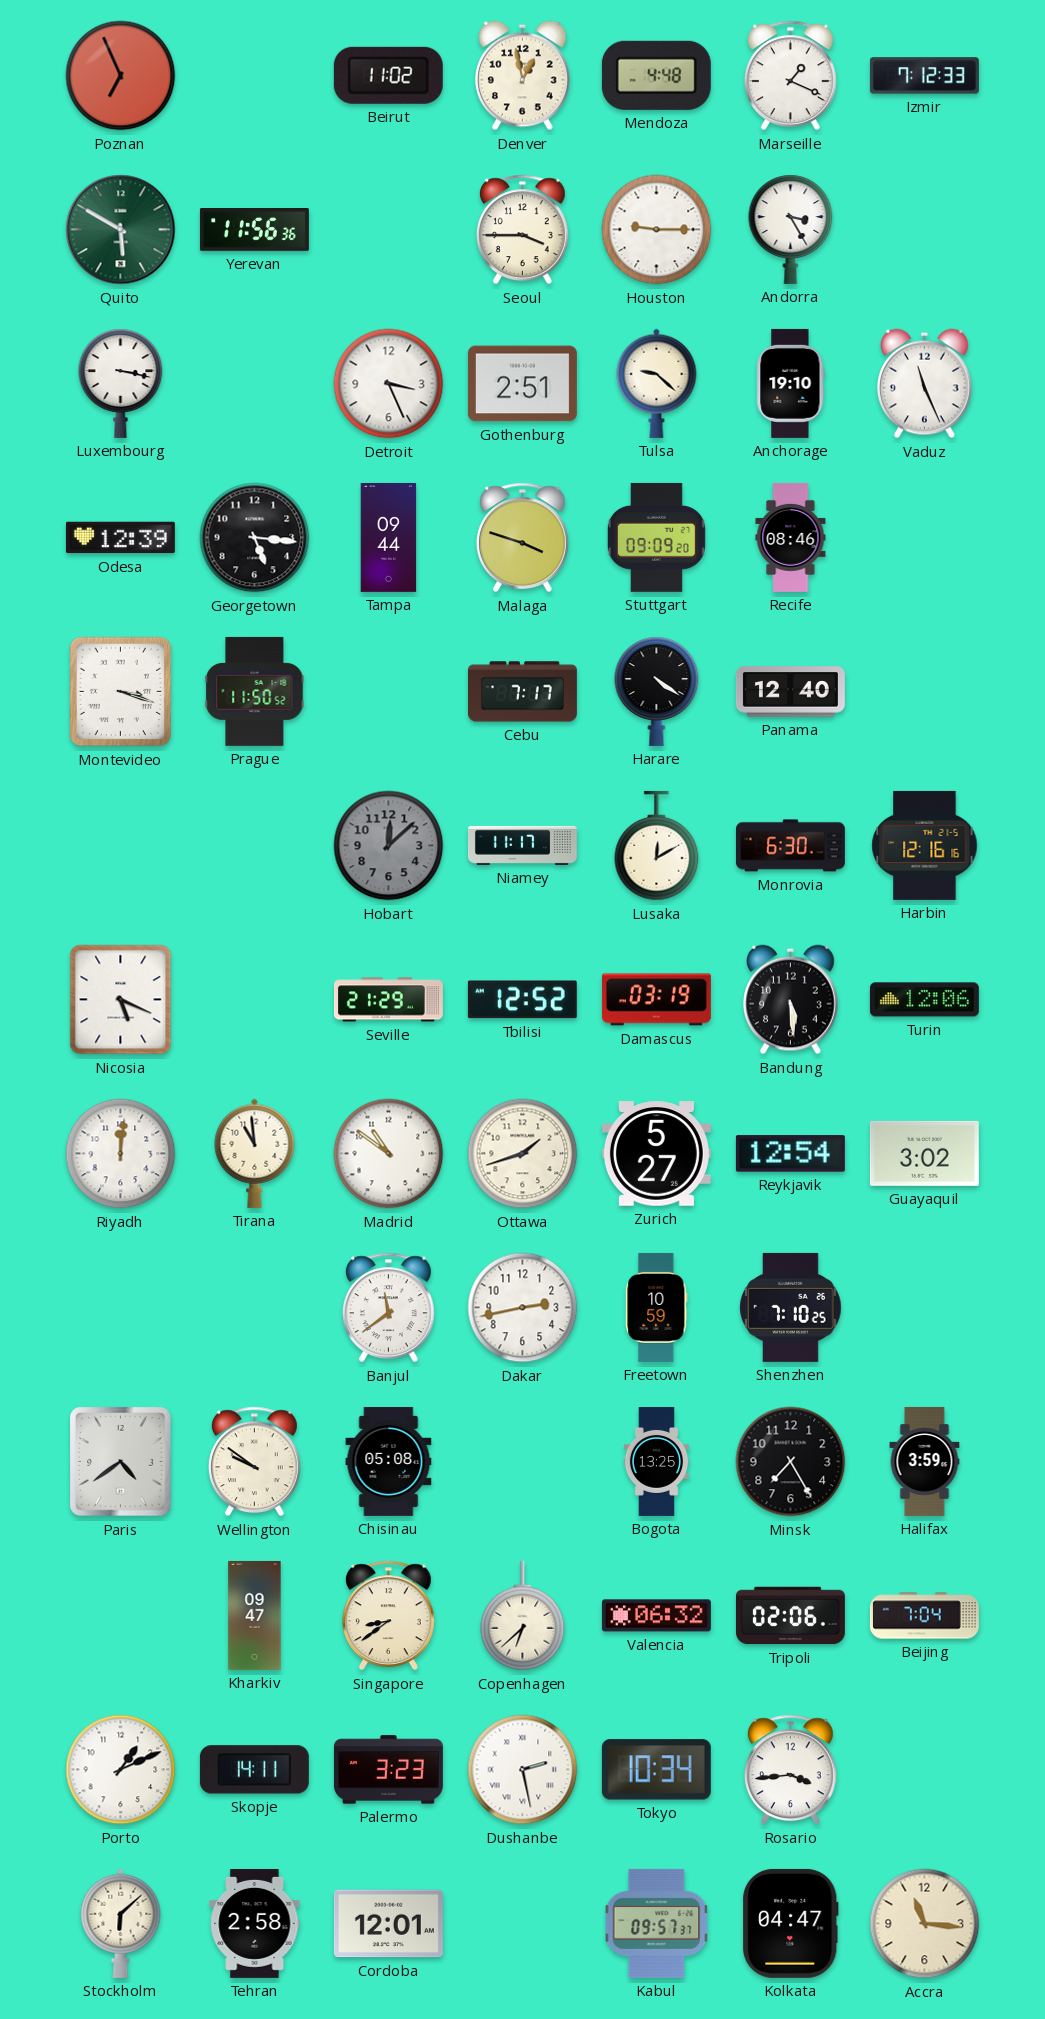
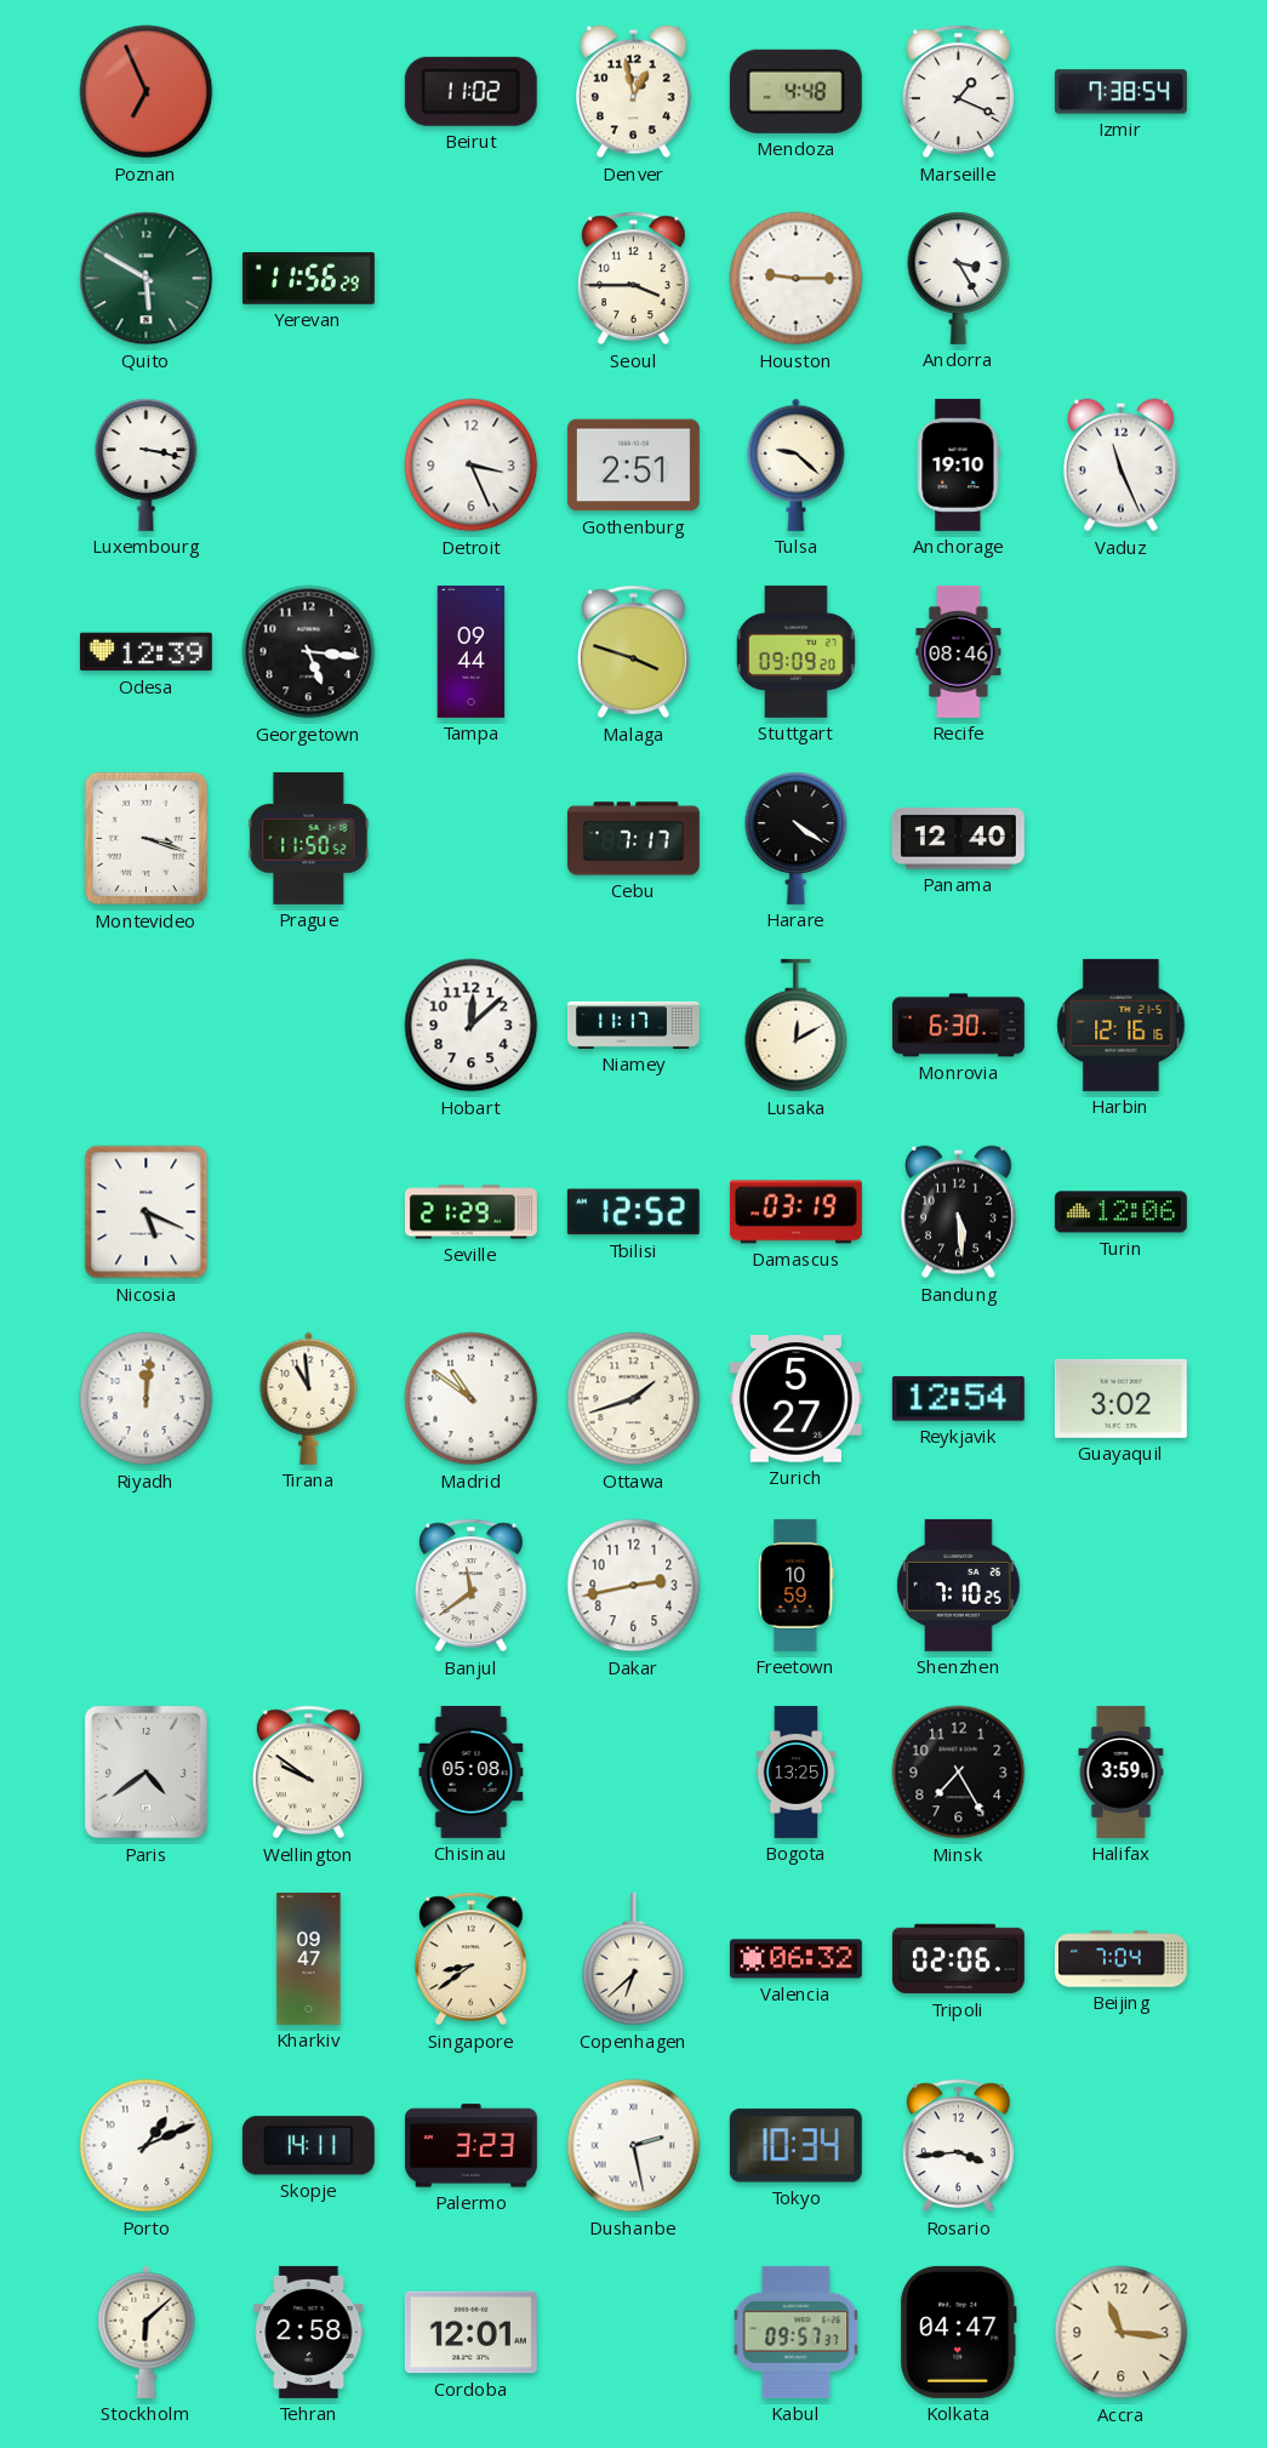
Izmir: 7:12 -> 7:38
Yerevan: 11:56:36 -> 11:56:29
Hobart dial: grey -> white
